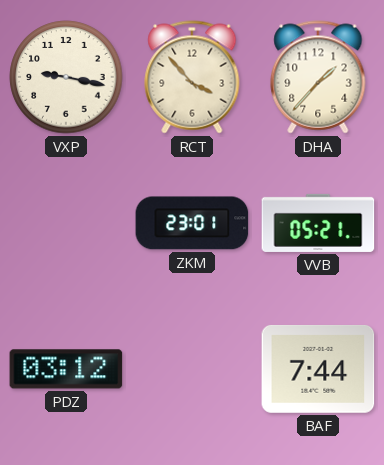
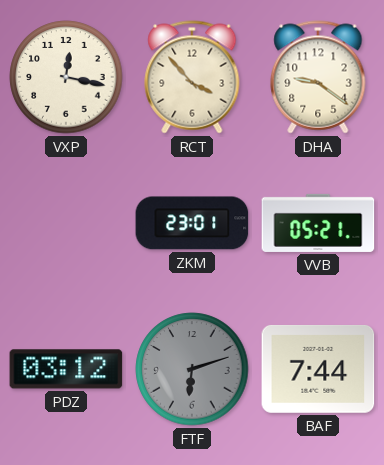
VXP: 9:17 -> 12:17
DHA: 1:37 -> 9:21
FTF: none -> 6:12
